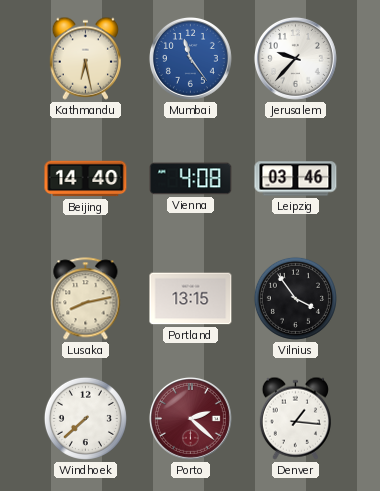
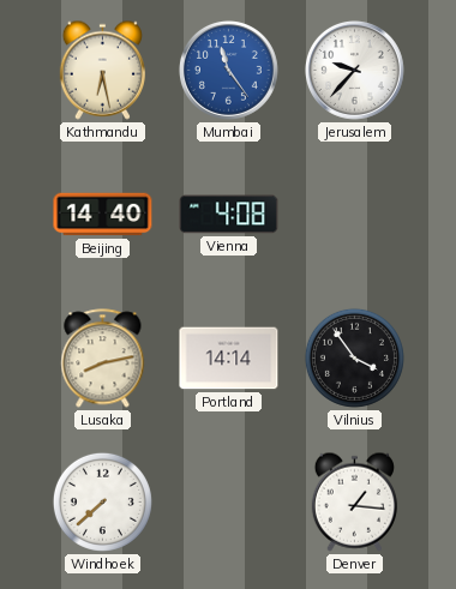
Leipzig: 03:46 -> none
Portland: 13:15 -> 14:14
Porto: 2:22 -> none
